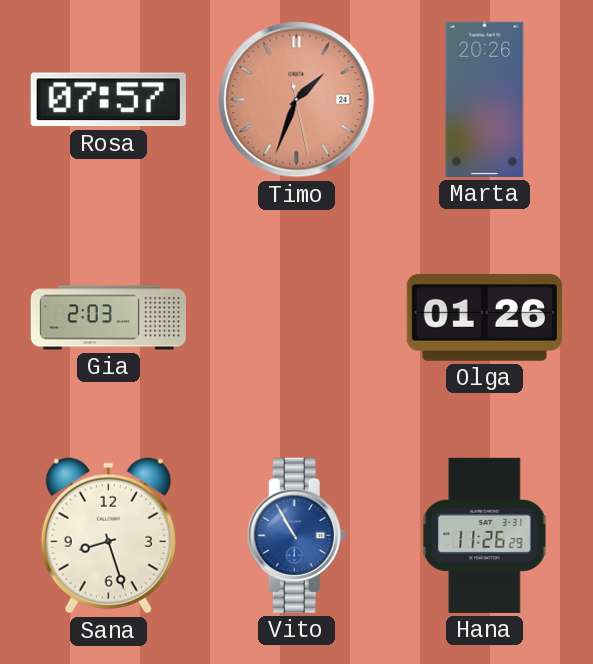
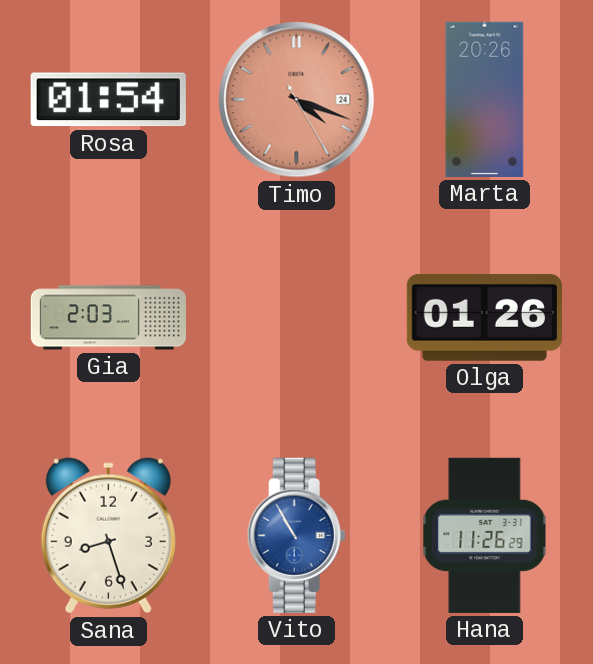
Rosa: 07:57 -> 01:54
Timo: 1:33 -> 4:18
